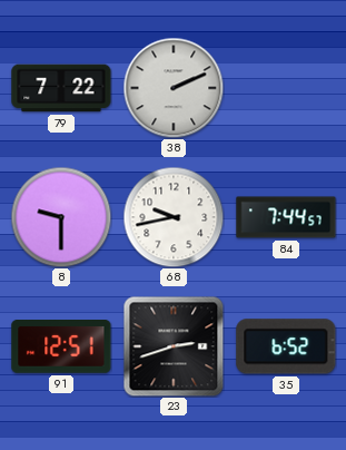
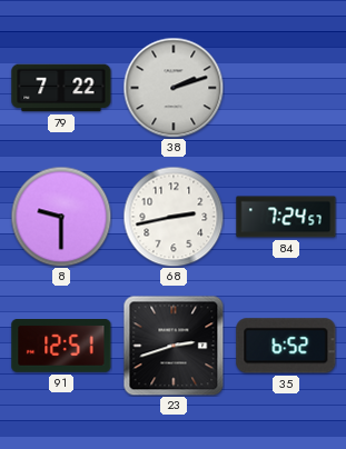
38: 2:11 -> 2:12
68: 9:43 -> 2:43
84: 7:44 -> 7:24
